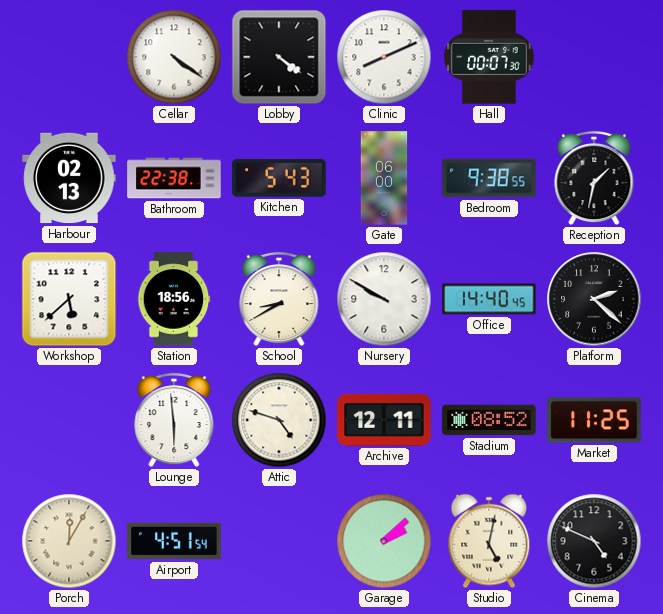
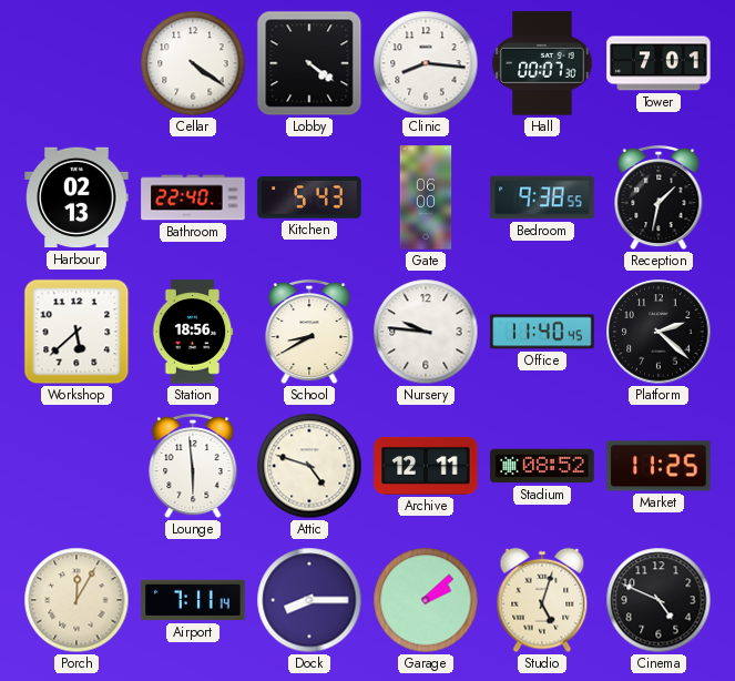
Clinic: 8:11 -> 8:16
Tower: none -> 7:01
Bathroom: 22:38 -> 22:40
Nursery: 9:50 -> 9:46
Office: 14:40 -> 11:40
Airport: 4:51 -> 7:11
Dock: none -> 8:15
Studio: 5:02 -> 5:03
